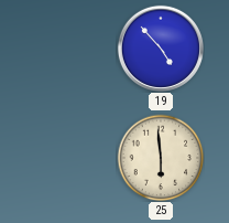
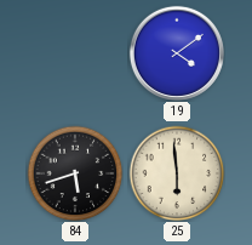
19: 4:53 -> 4:09
84: none -> 5:42
